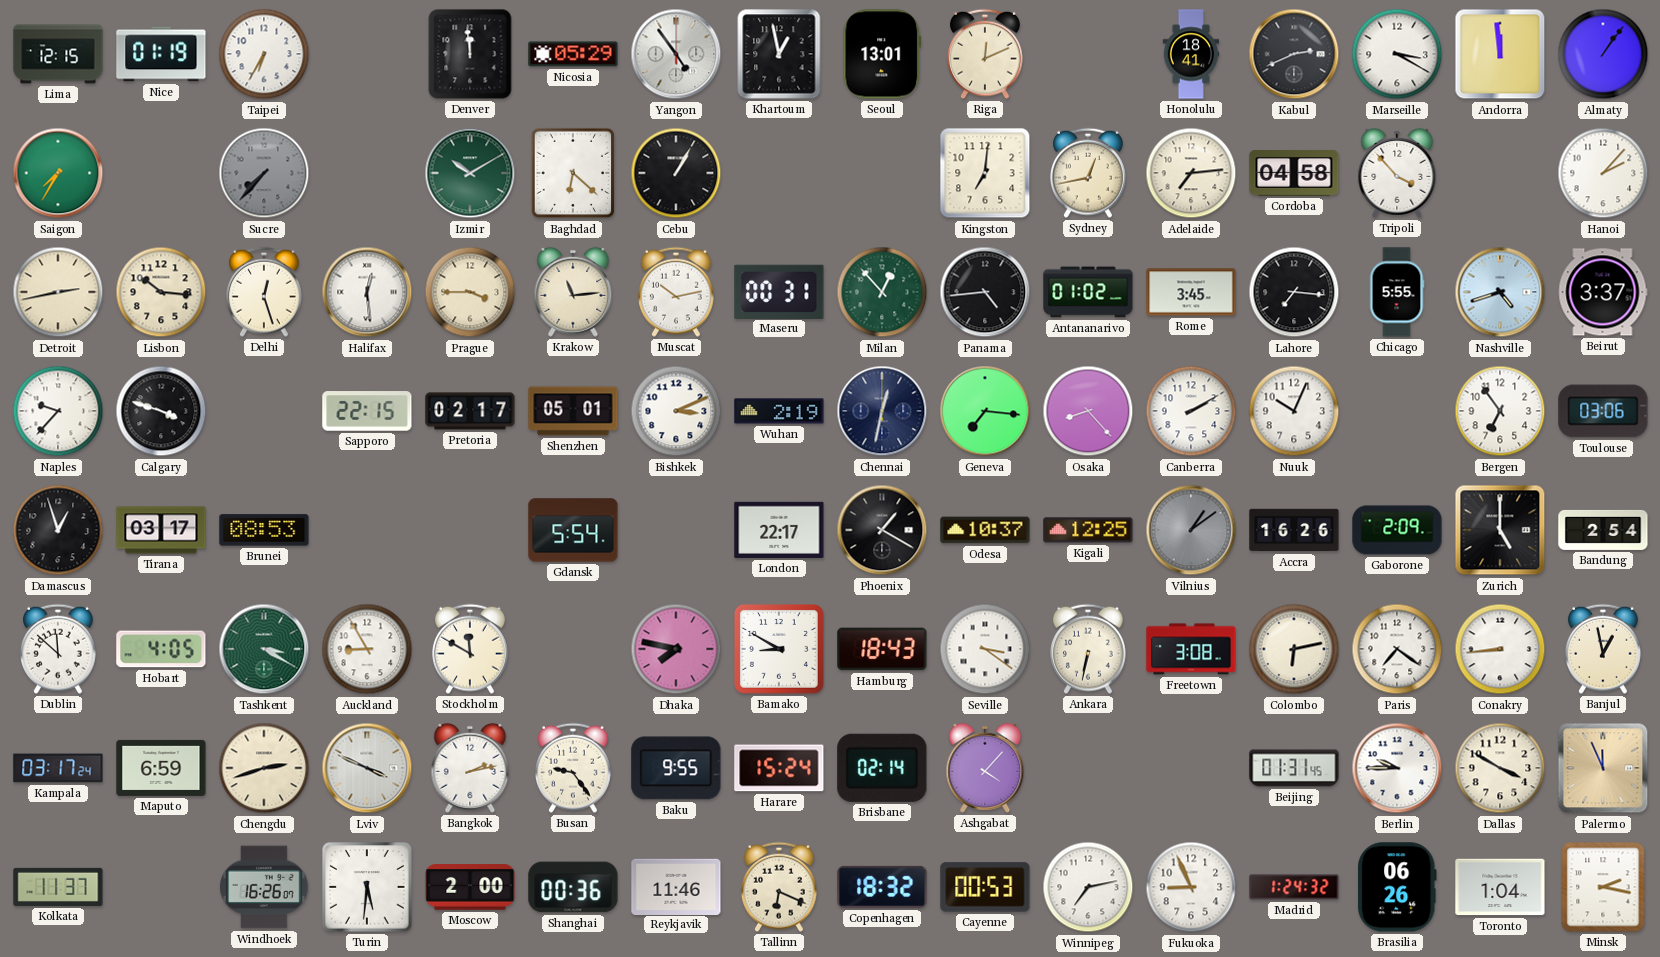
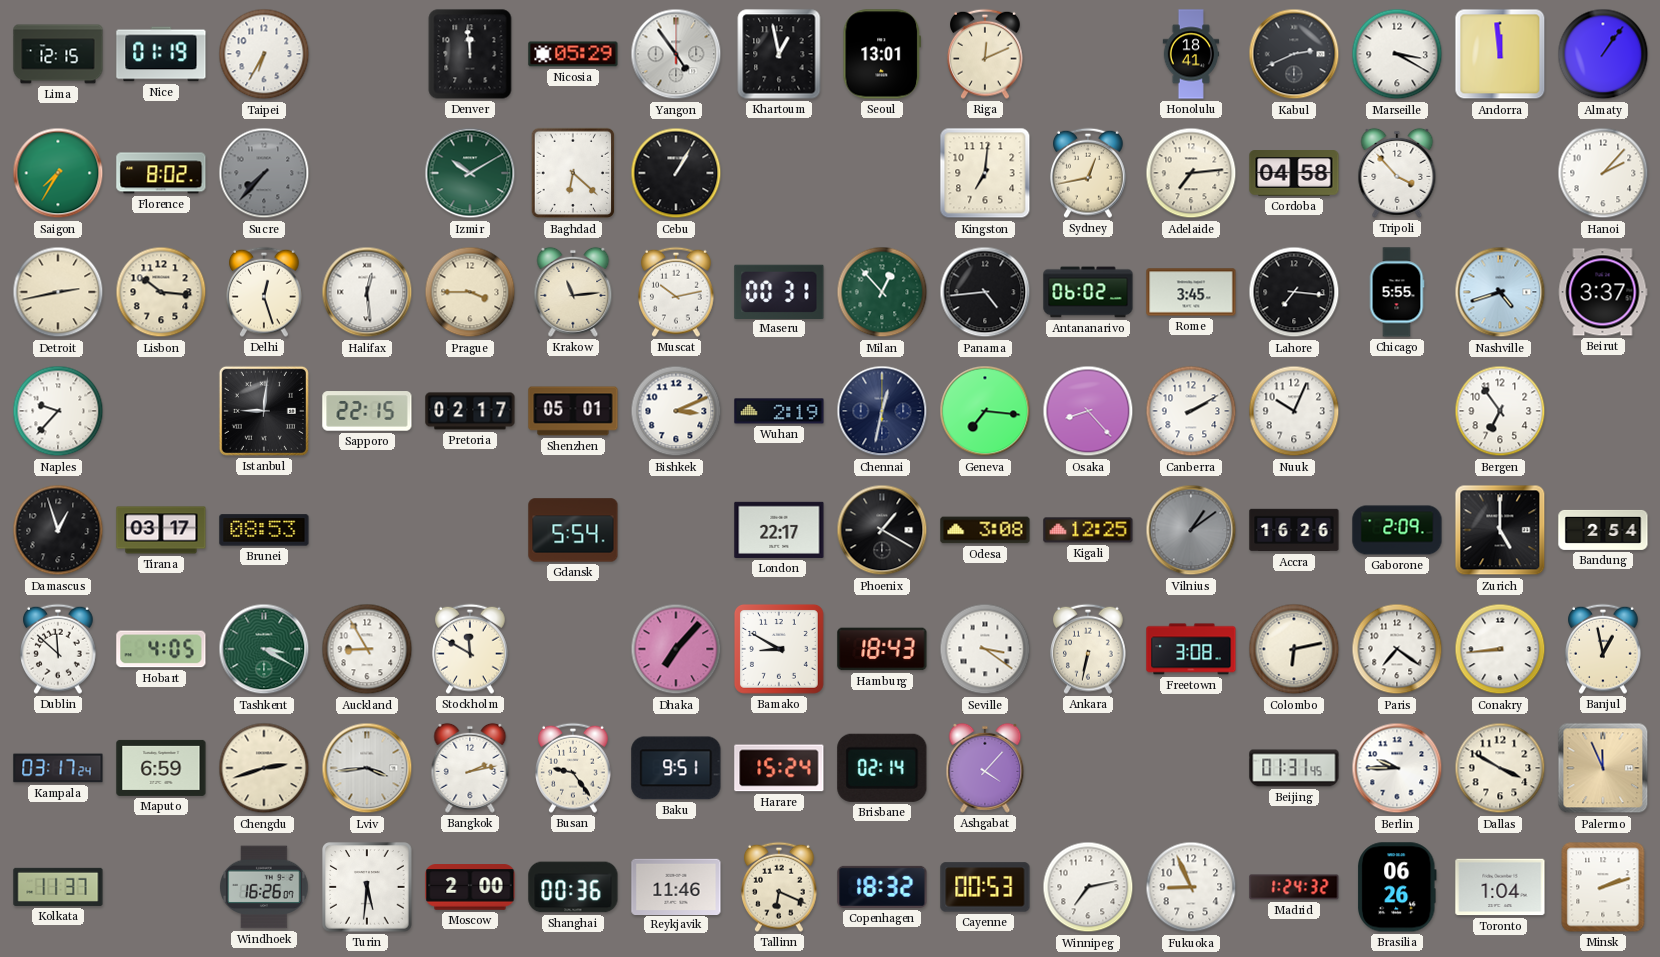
Florence: none -> 8:02
Antananarivo: 01:02 -> 06:02
Calgary: 3:48 -> none
Istanbul: none -> 9:01
Toulouse: 03:06 -> none
Odesa: 10:37 -> 3:08
Dhaka: 7:47 -> 7:07
Lviv: 3:49 -> 3:44
Baku: 9:55 -> 9:51
Minsk: 2:17 -> 2:12
